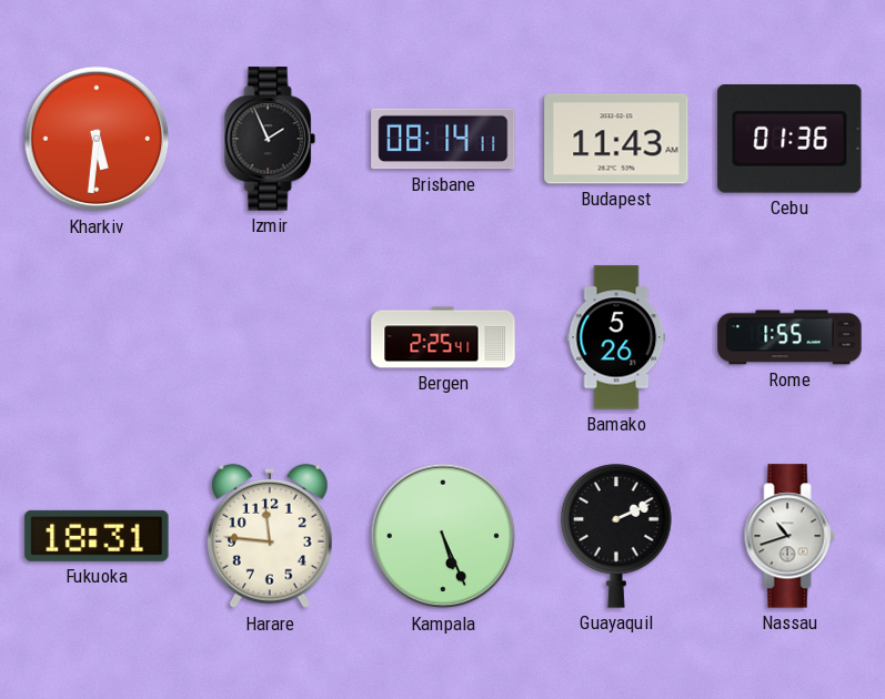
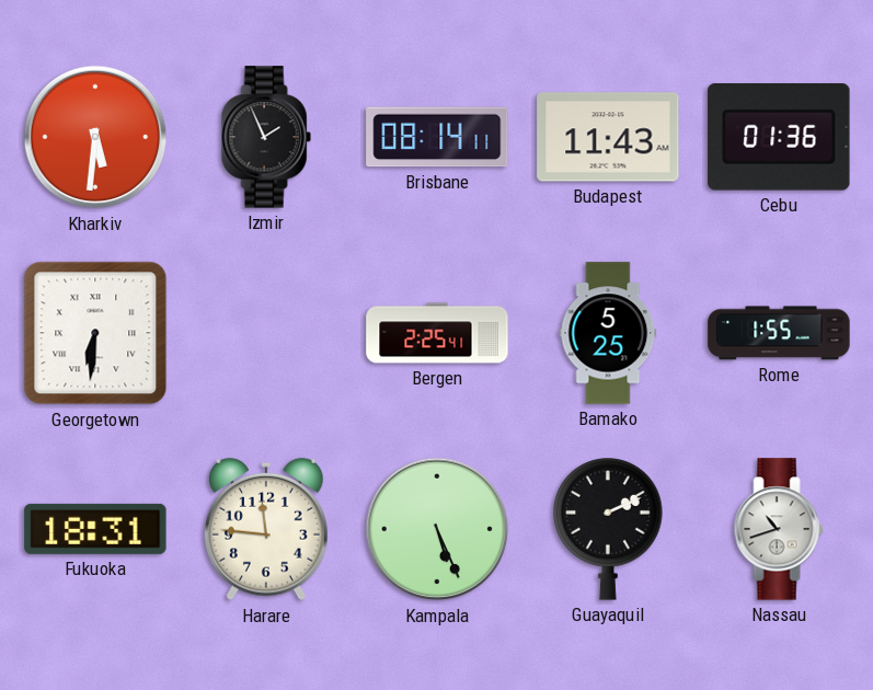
Georgetown: none -> 6:31
Bamako: 5:26 -> 5:25
